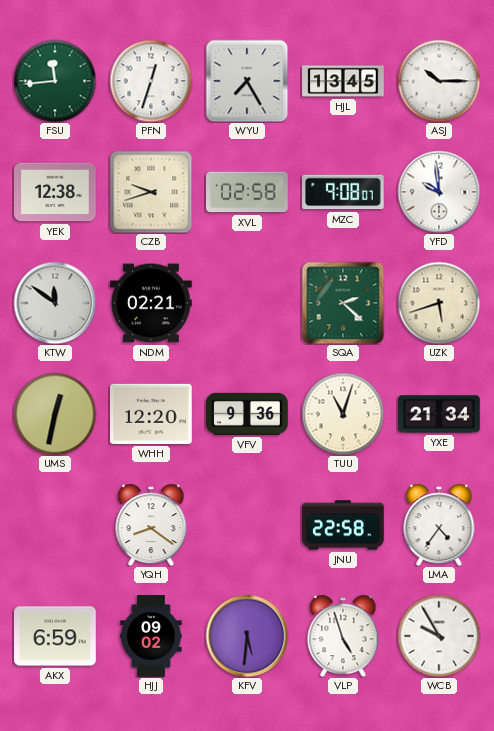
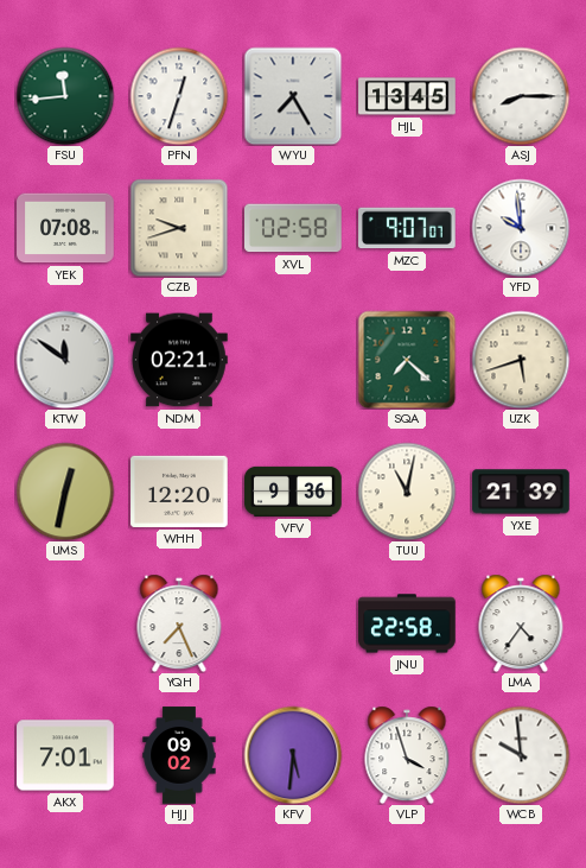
ASJ: 10:15 -> 8:15
YEK: 12:38 -> 07:08
MZC: 9:08 -> 9:07
SQA: 2:22 -> 7:22
TUU: 11:03 -> 11:02
YXE: 21:34 -> 21:39
YQH: 8:21 -> 7:26
AKX: 6:59 -> 7:01
VLP: 4:57 -> 3:57
WCB: 9:55 -> 9:59
